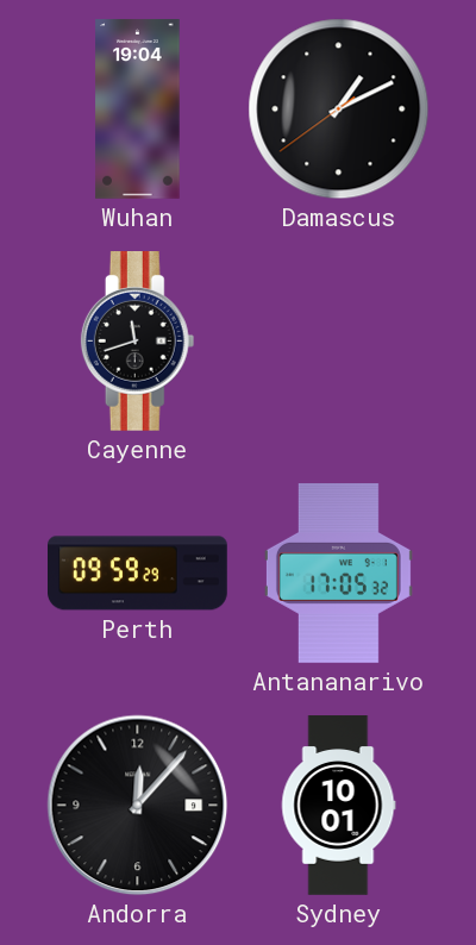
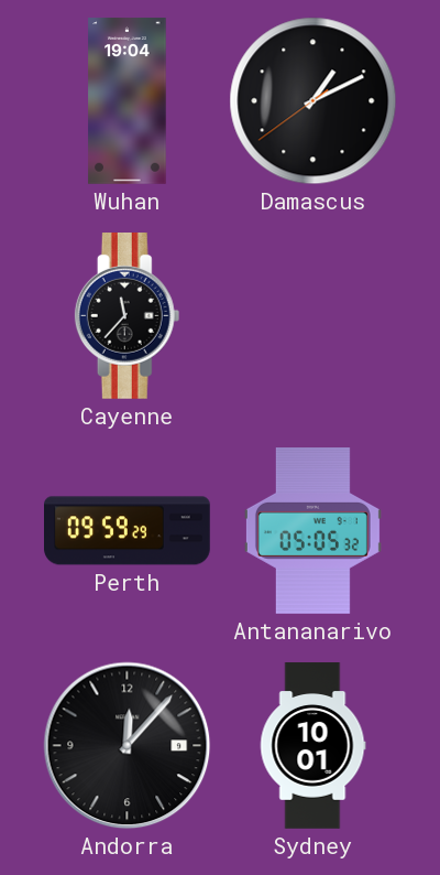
Cayenne: 11:42 -> 11:37
Antananarivo: 17:05 -> 05:05
